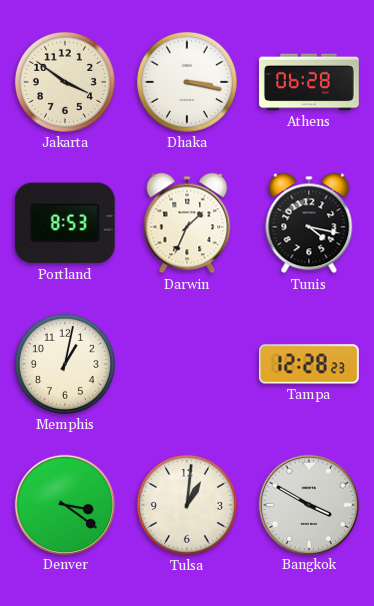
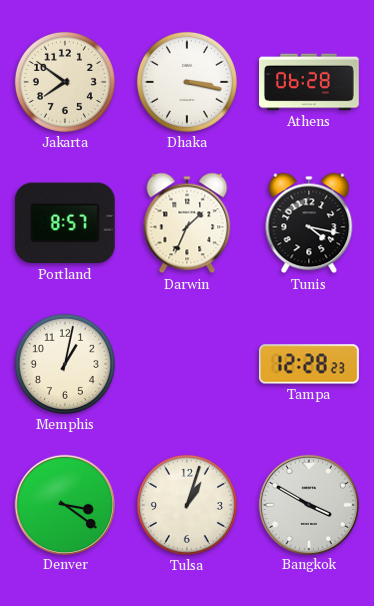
Jakarta: 3:51 -> 7:51
Portland: 8:53 -> 8:57
Tulsa: 1:01 -> 1:03
